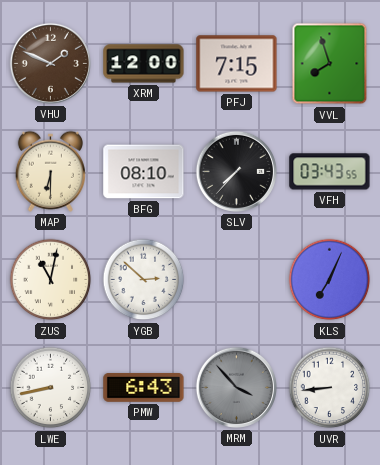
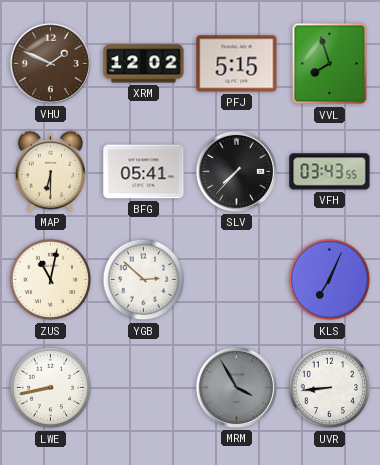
XRM: 12:00 -> 12:02
PFJ: 7:15 -> 5:15
BFG: 08:10 -> 05:41
PMW: 6:43 -> none
MRM: 3:53 -> 3:55
